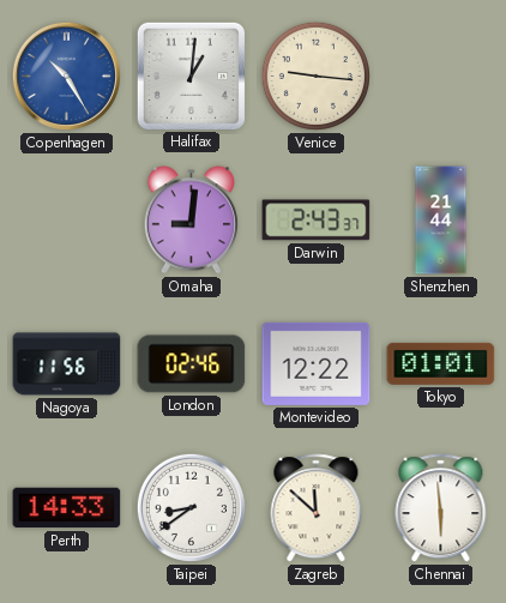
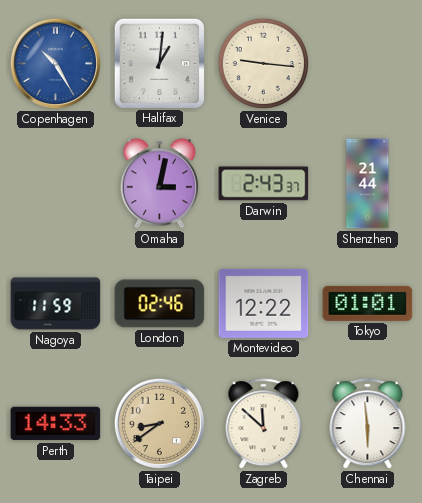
Omaha: 9:01 -> 3:02
Nagoya: 11:56 -> 11:59
Taipei dial: white -> champagne
